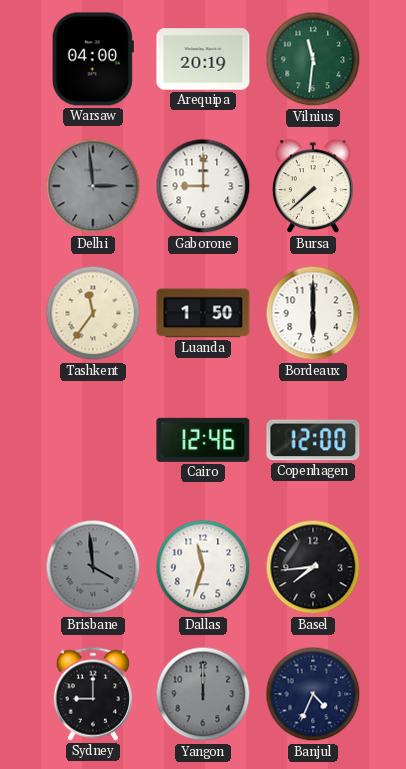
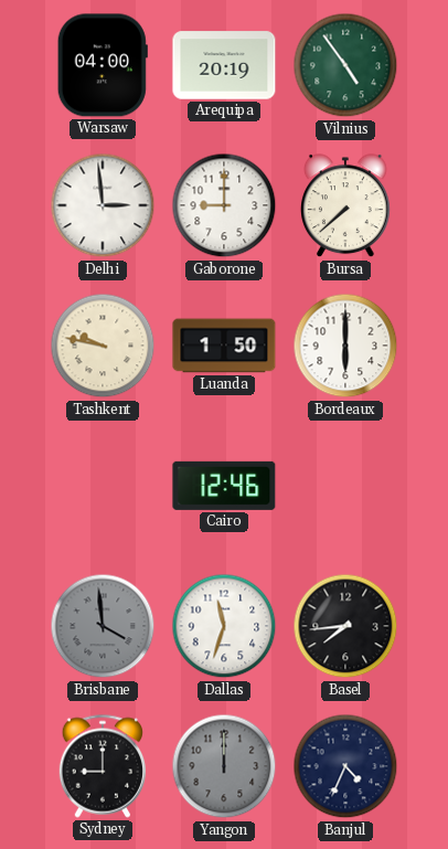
Vilnius: 11:31 -> 4:54
Delhi dial: grey -> white
Tashkent: 11:36 -> 9:47
Copenhagen: 12:00 -> none
